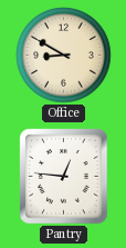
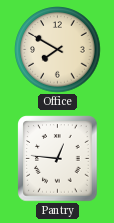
Office: 8:50 -> 7:50
